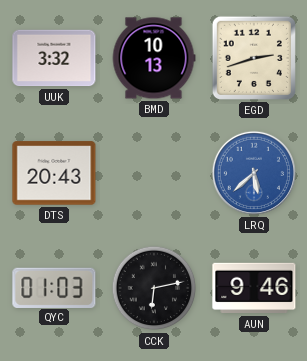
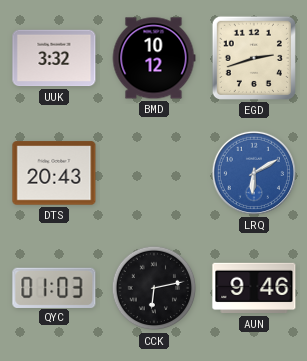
BMD: 10:13 -> 10:12
LRQ: 5:38 -> 6:10
